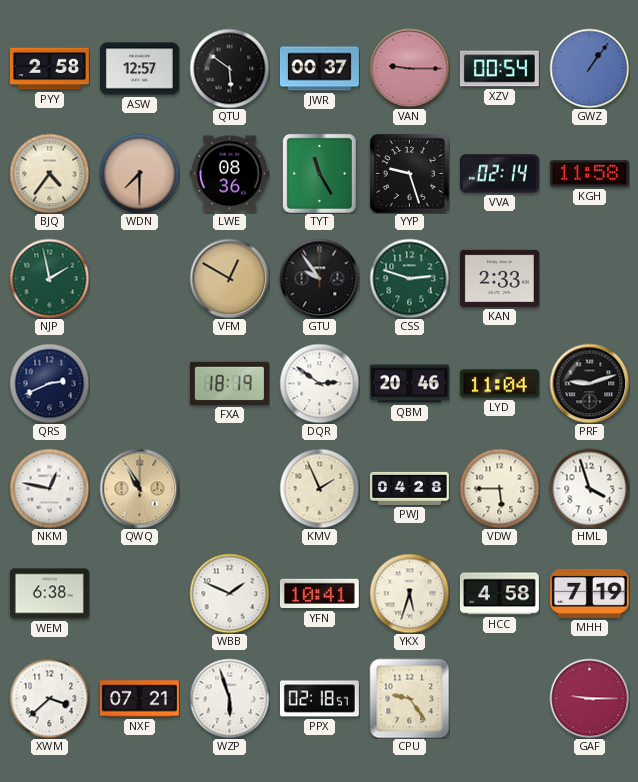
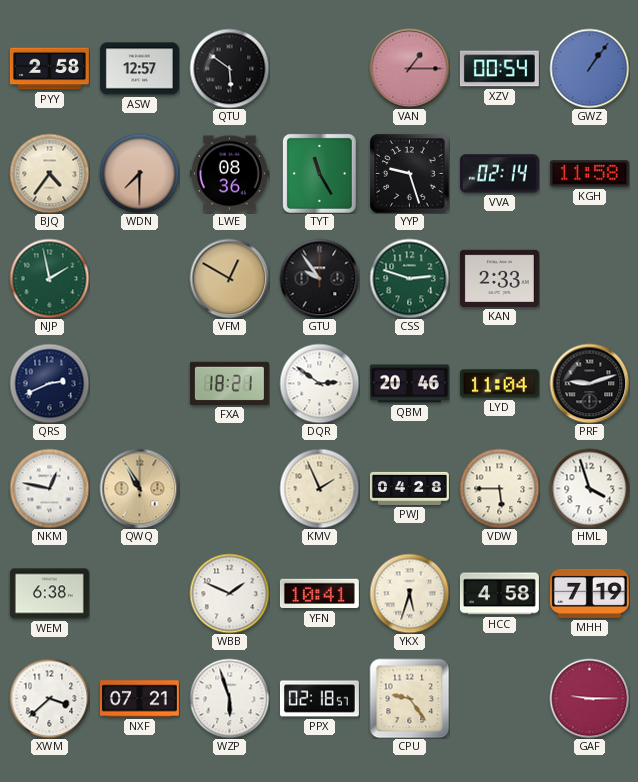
JWR: 00:37 -> none
VAN: 9:15 -> 1:15
FXA: 18:19 -> 18:21
